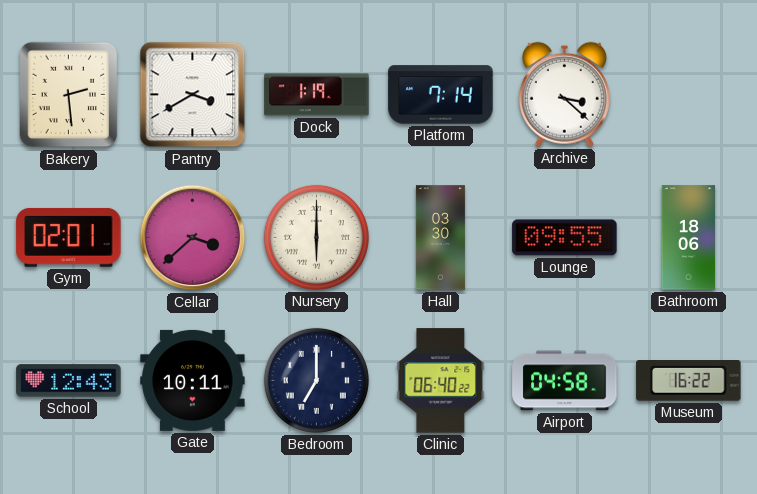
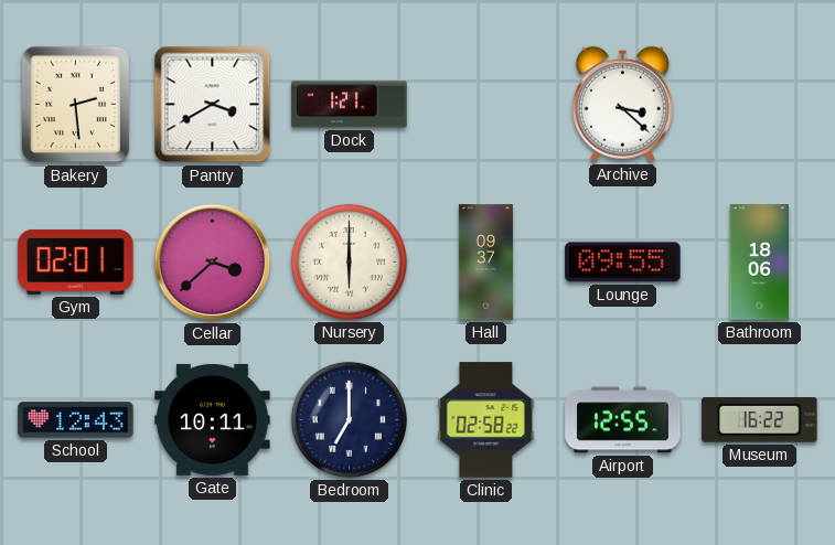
Dock: 1:19 -> 1:21
Platform: 7:14 -> none
Hall: 03:30 -> 09:37
Clinic: 06:40 -> 02:58
Airport: 04:58 -> 12:55
